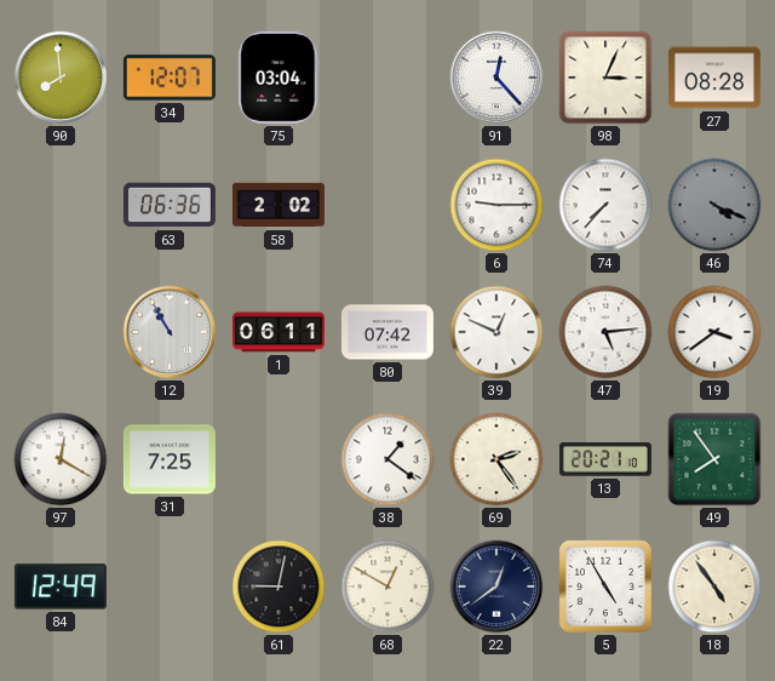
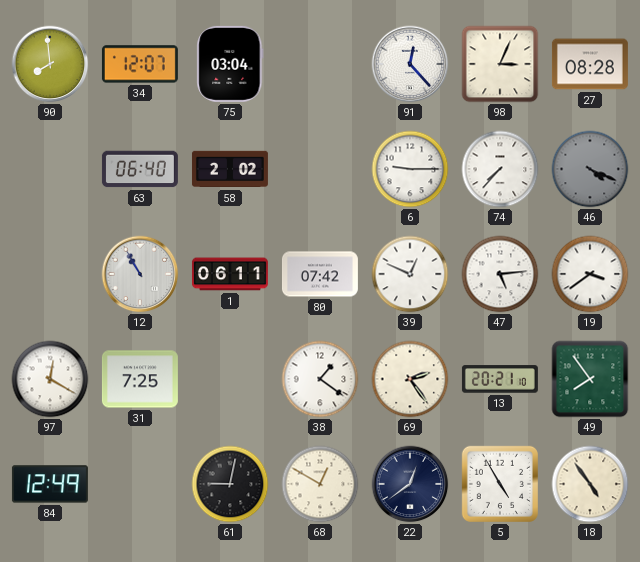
63: 06:36 -> 06:40
